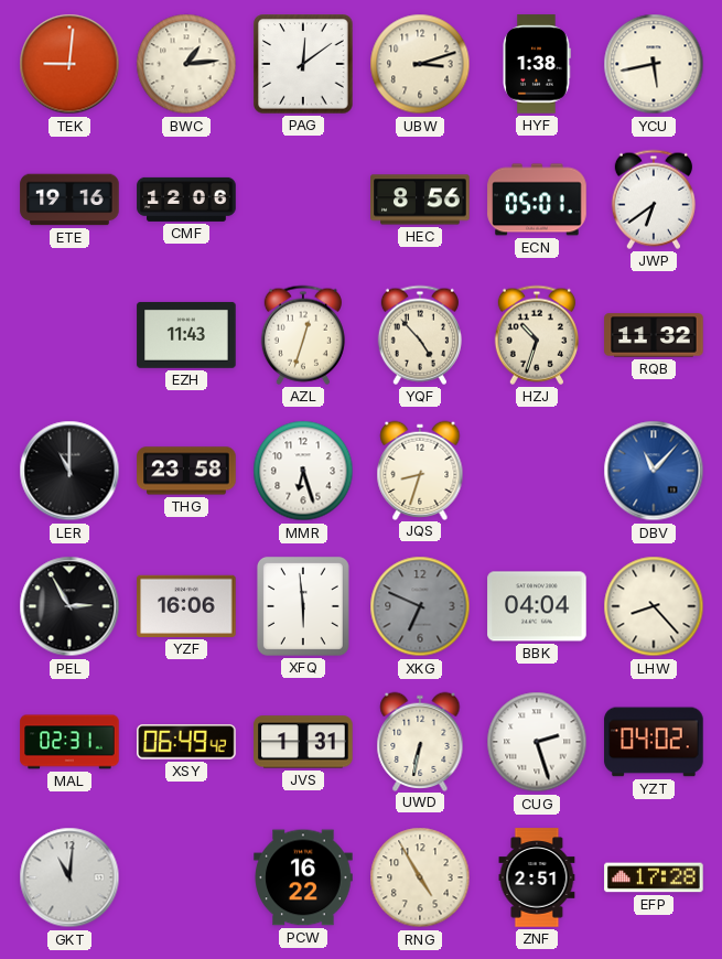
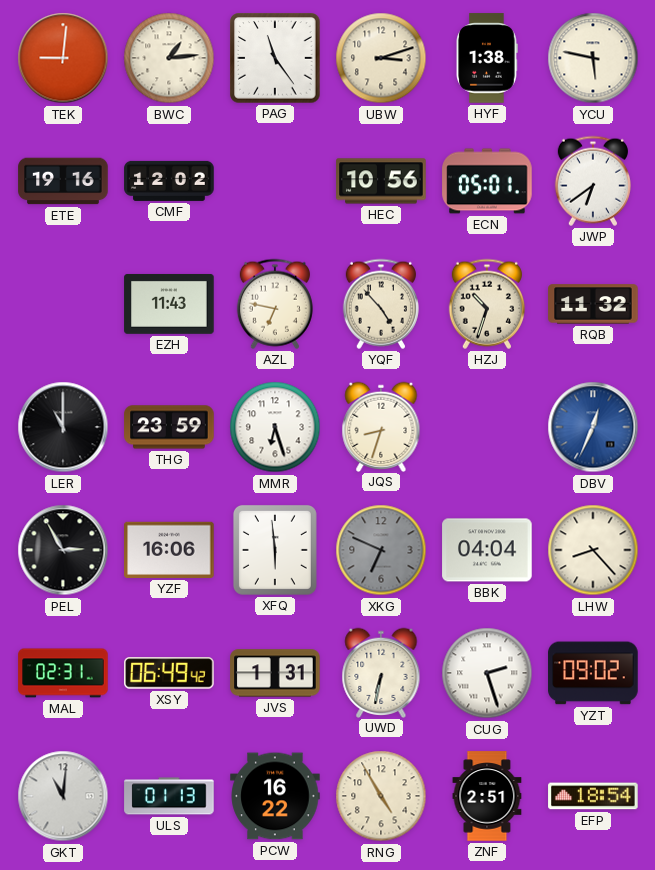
PAG: 12:09 -> 11:24
YCU: 5:43 -> 5:47
CMF: 12:06 -> 12:02
HEC: 8:56 -> 10:56
AZL: 12:33 -> 6:47
THG: 23:58 -> 23:59
DBV: 11:07 -> 12:34
YZT: 04:02 -> 09:02
ULS: none -> 01:13
EFP: 17:28 -> 18:54
